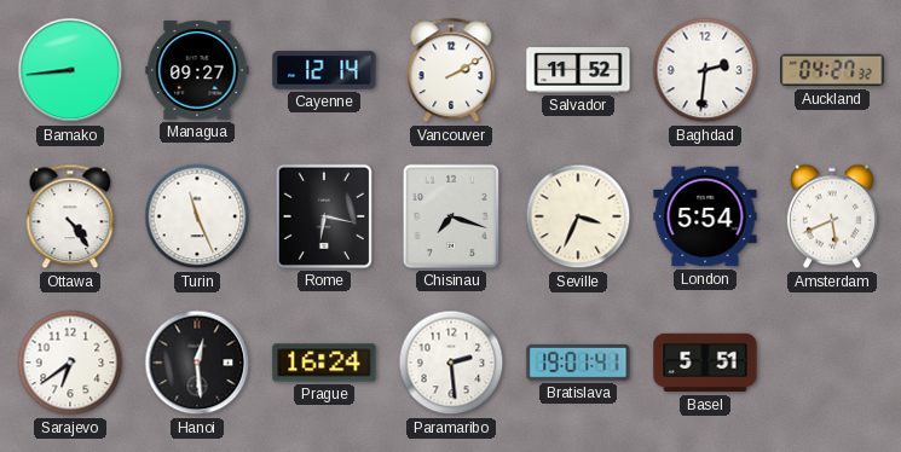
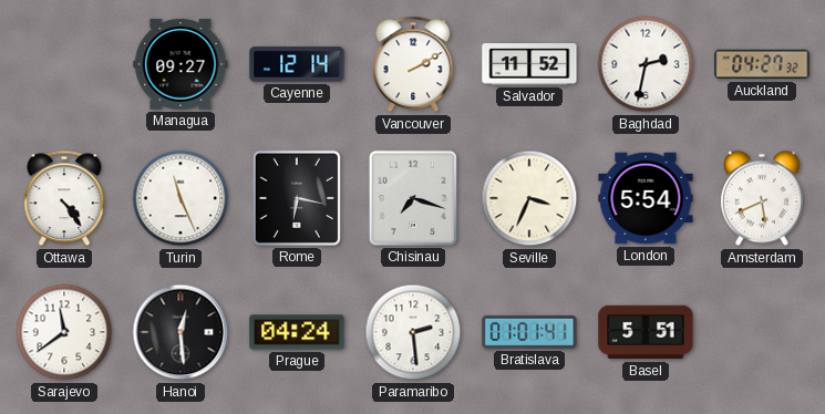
Bamako: 8:44 -> none
Baghdad: 2:31 -> 2:32
Sarajevo: 6:39 -> 11:39
Prague: 16:24 -> 04:24
Bratislava: 19:01 -> 01:01
